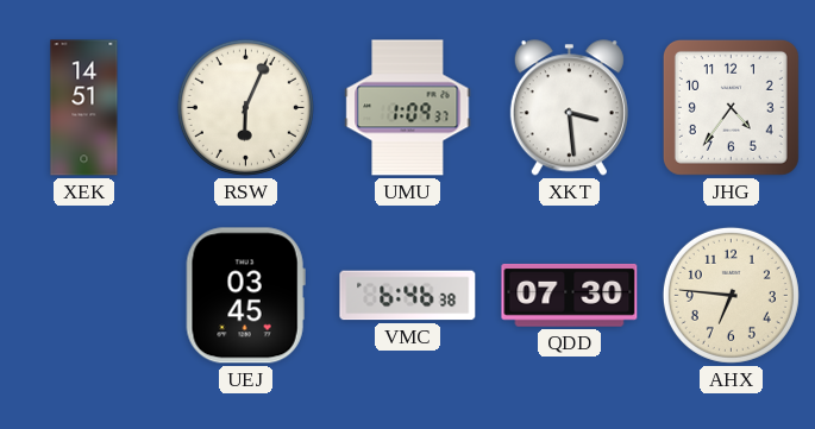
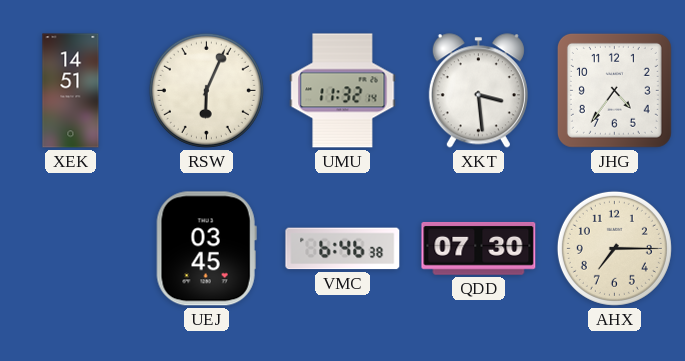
UMU: 1:09 -> 11:32
AHX: 6:46 -> 7:15
